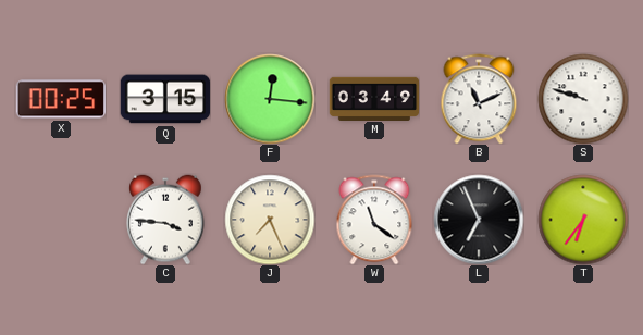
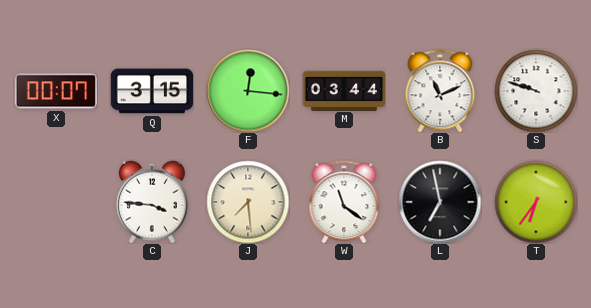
X: 00:25 -> 00:07
M: 03:49 -> 03:44
J: 7:26 -> 7:29
L: 6:56 -> 6:58
